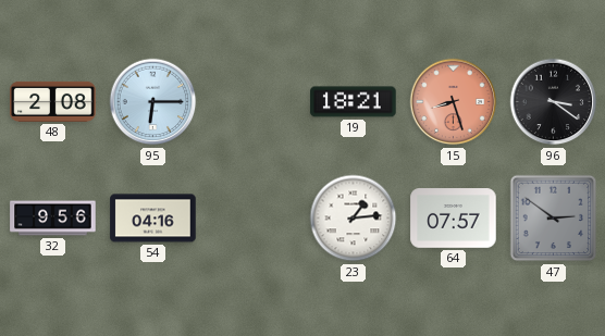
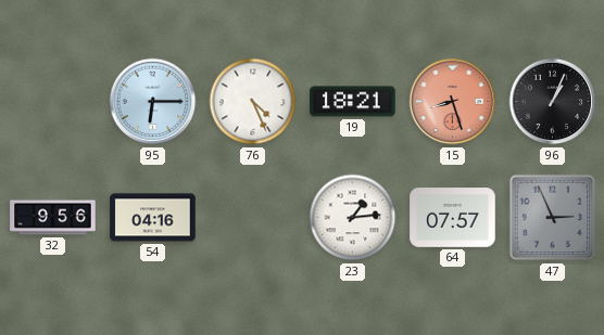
48: 2:08 -> none
76: none -> 4:26
96: 3:21 -> 1:04
47: 2:51 -> 2:56
